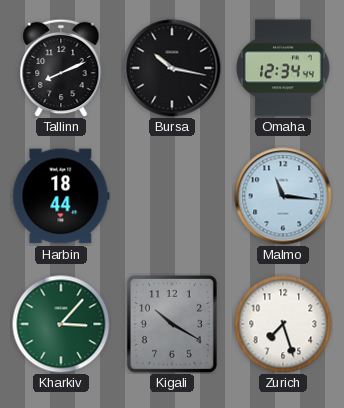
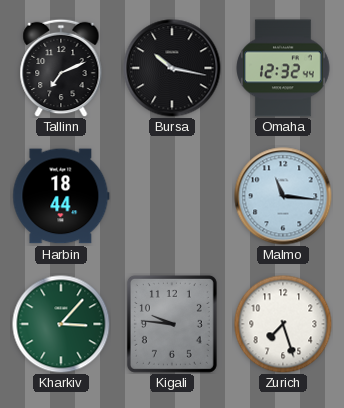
Tallinn: 8:11 -> 7:11
Omaha: 12:34 -> 12:32
Kigali: 10:20 -> 9:46
